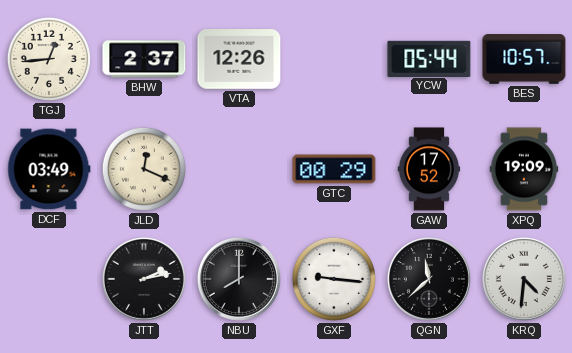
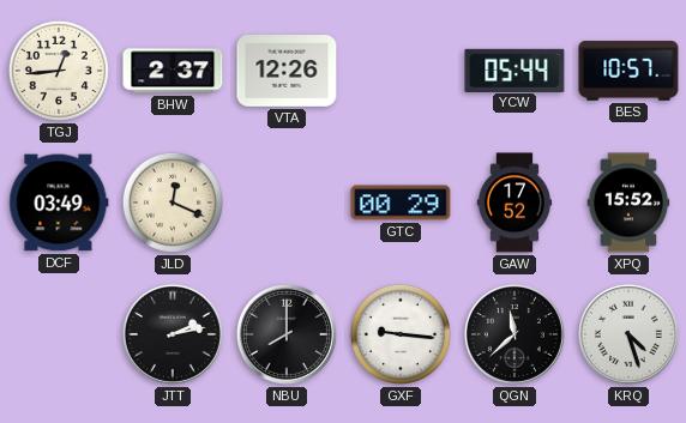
XPQ: 19:09 -> 15:52
KRQ: 4:31 -> 4:27
